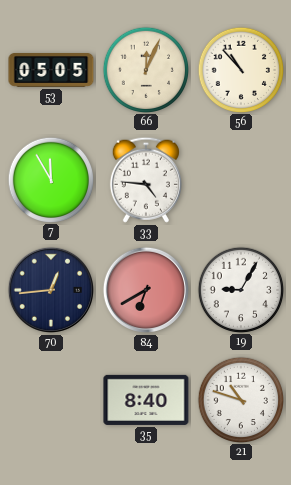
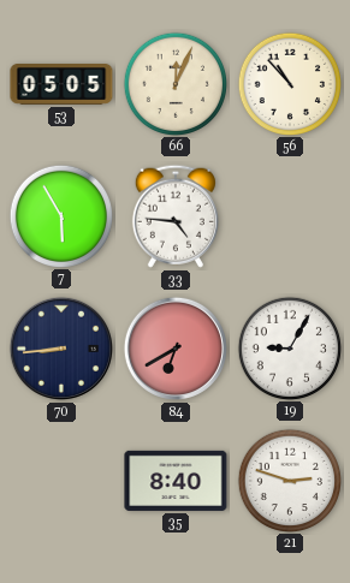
7: 11:55 -> 5:55
70: 12:44 -> 8:44
21: 10:48 -> 2:48
